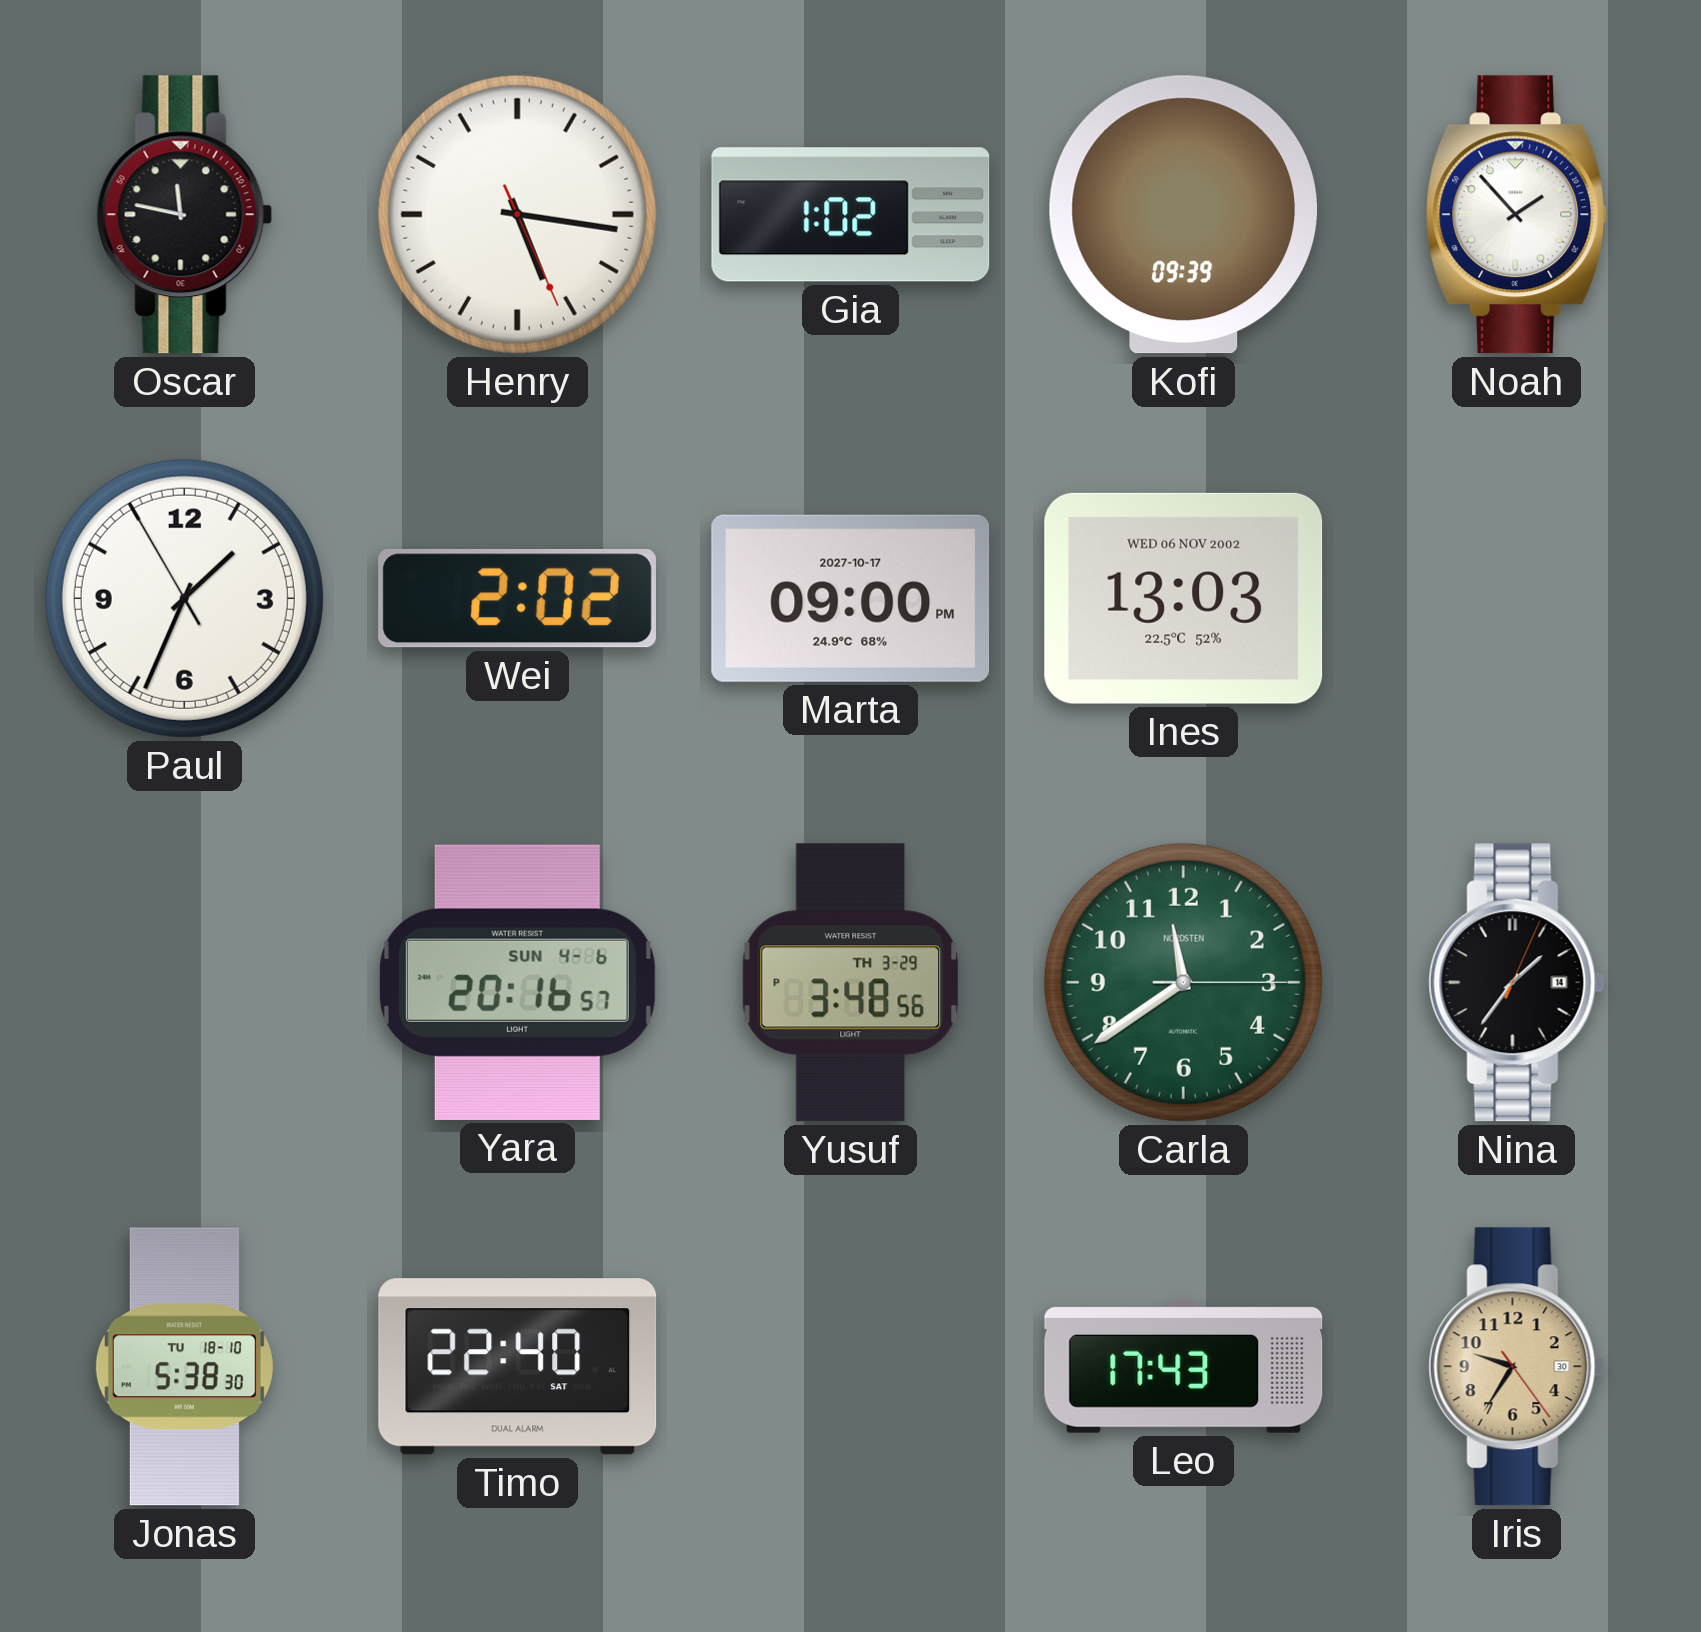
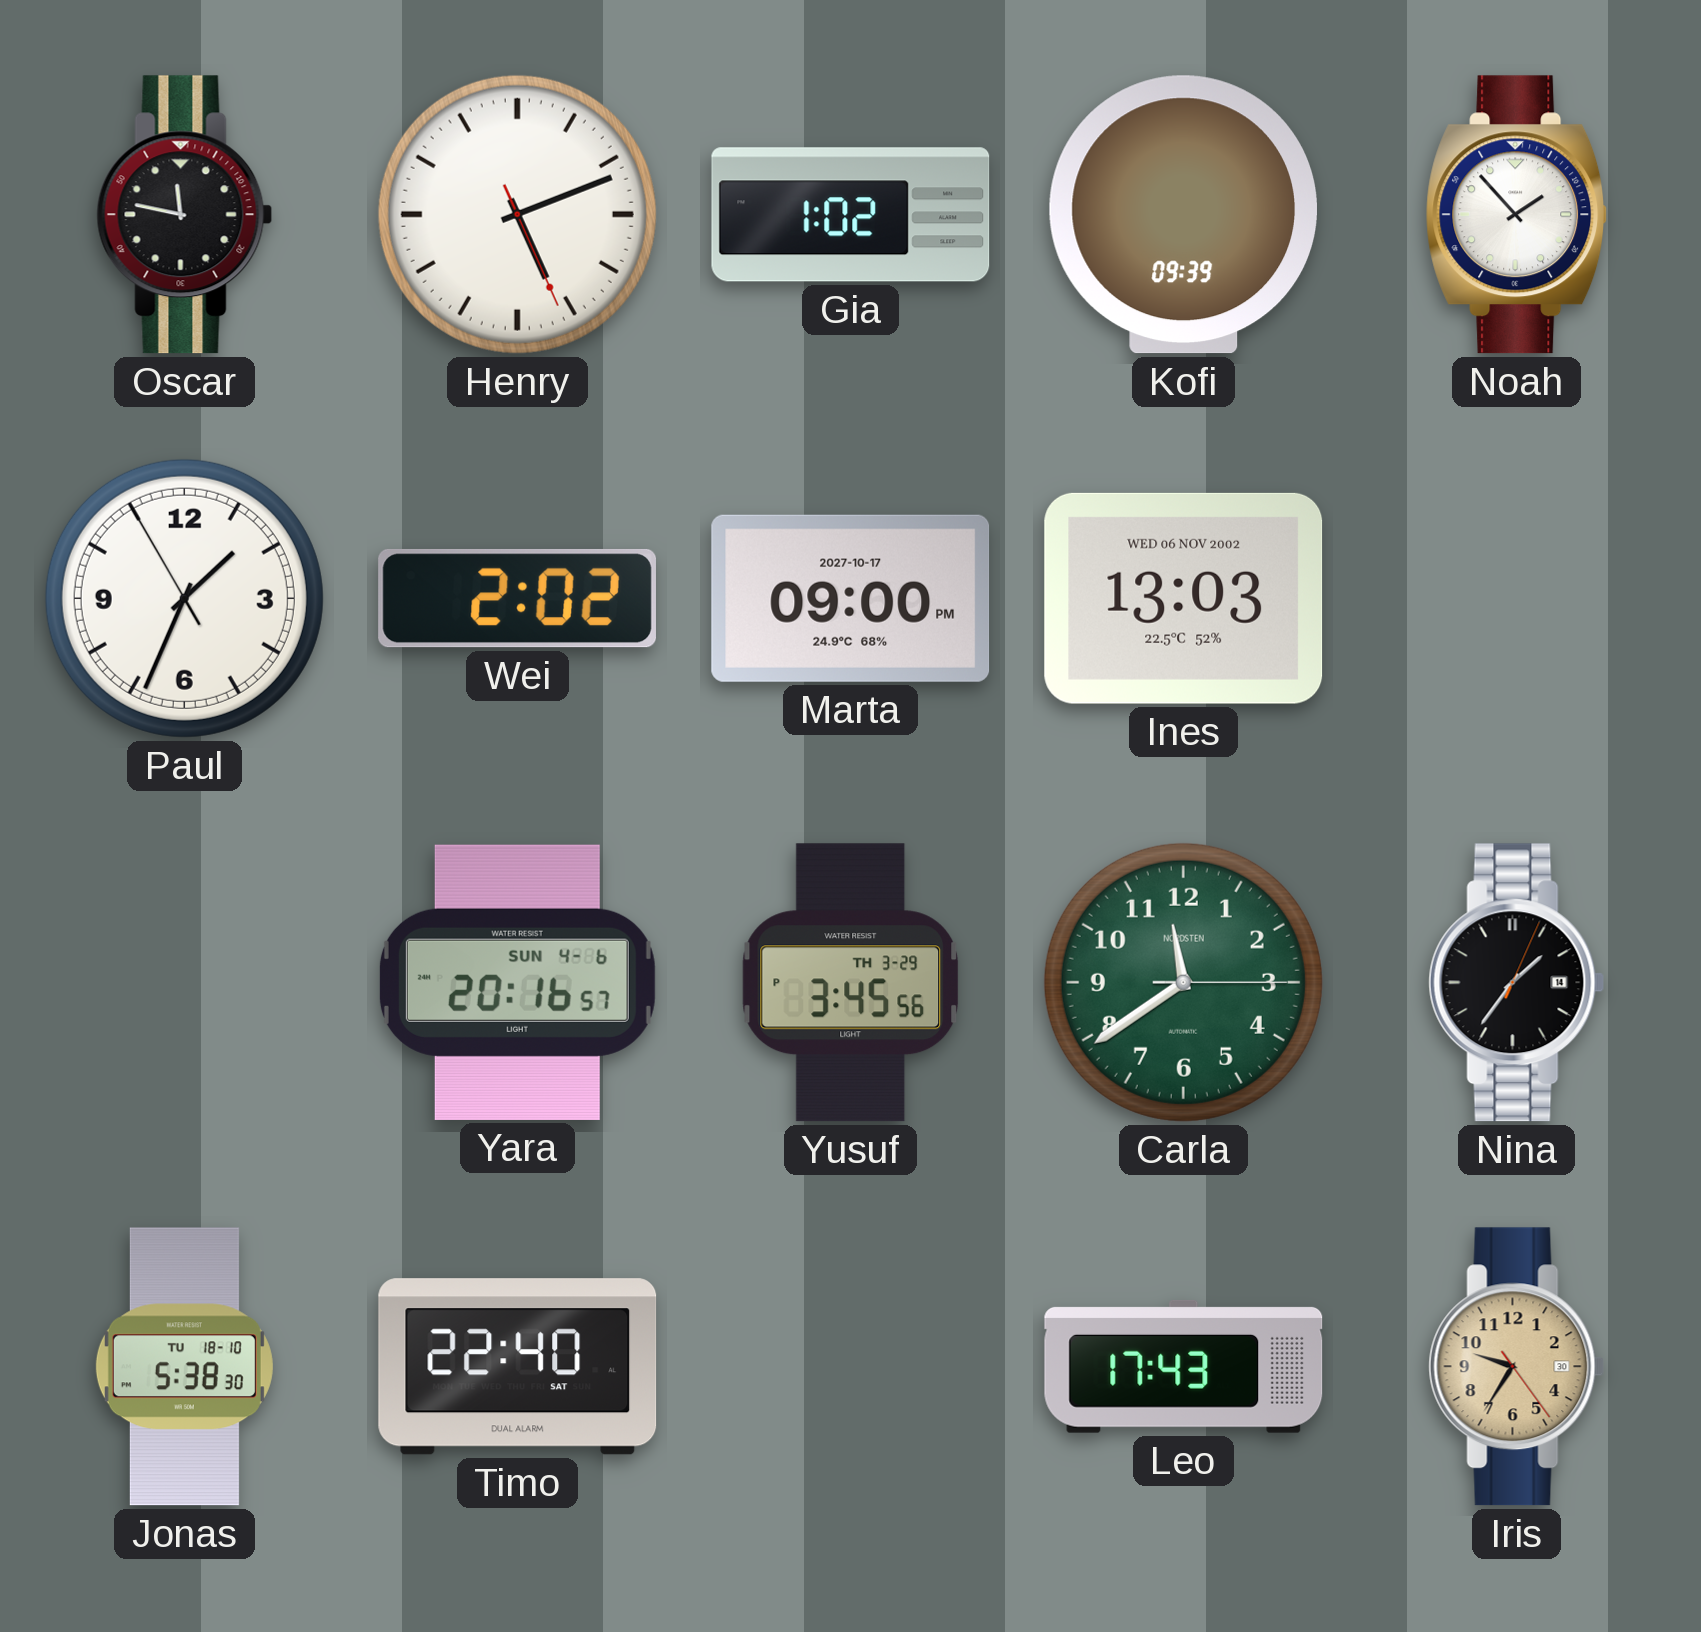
Henry: 5:16 -> 5:11
Yusuf: 3:48 -> 3:45
